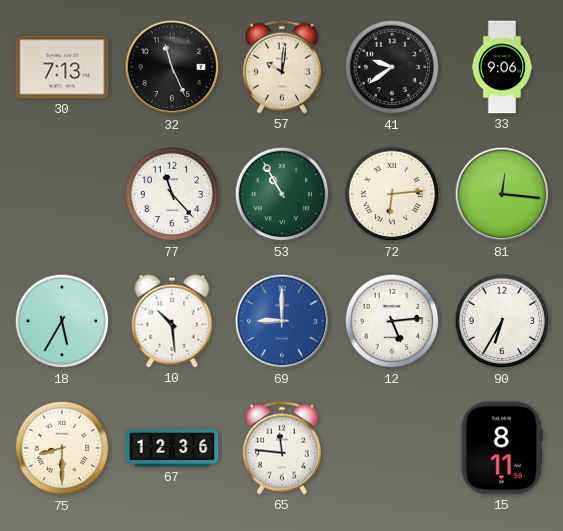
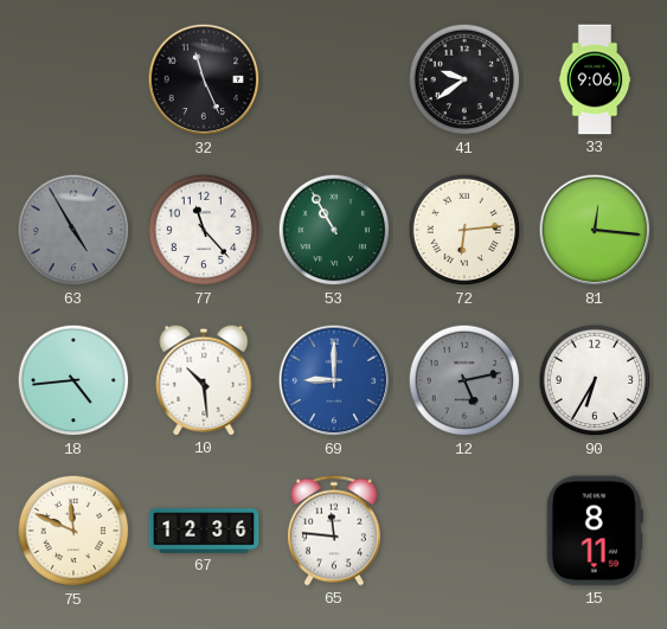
30: 7:13 -> none
57: 10:01 -> none
63: none -> 4:55
18: 5:35 -> 4:44
12: 5:14 -> 5:13
12 dial: white -> grey
75: 8:30 -> 11:49
